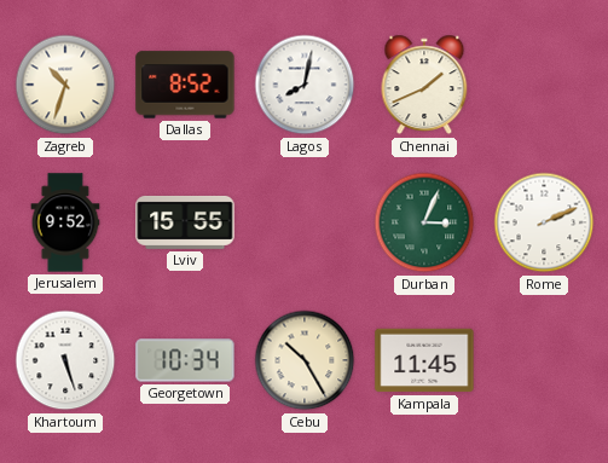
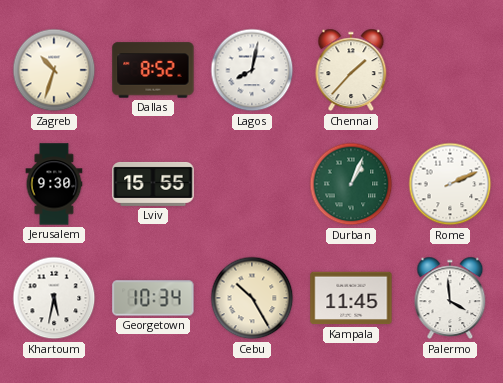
Chennai: 1:41 -> 1:37
Jerusalem: 9:52 -> 9:30
Durban: 3:04 -> 1:04
Khartoum: 5:27 -> 5:32
Palermo: none -> 3:59
